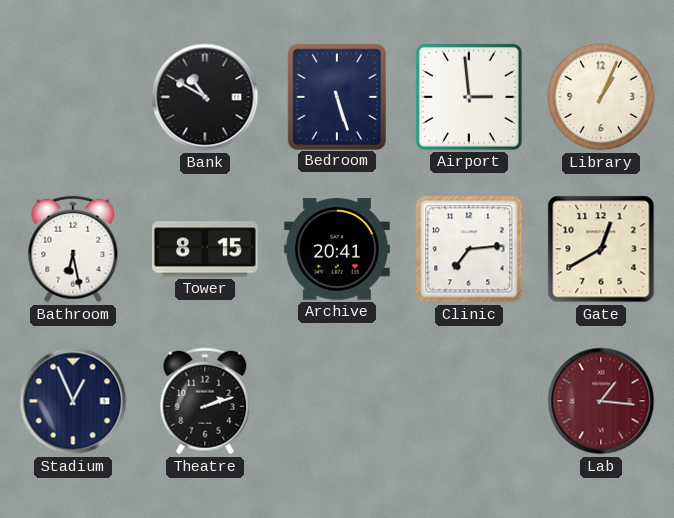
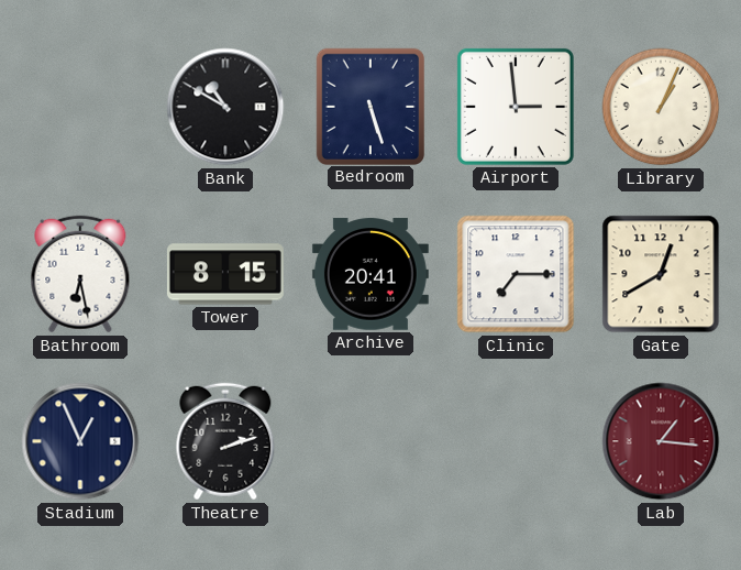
Clinic: 7:14 -> 7:15
